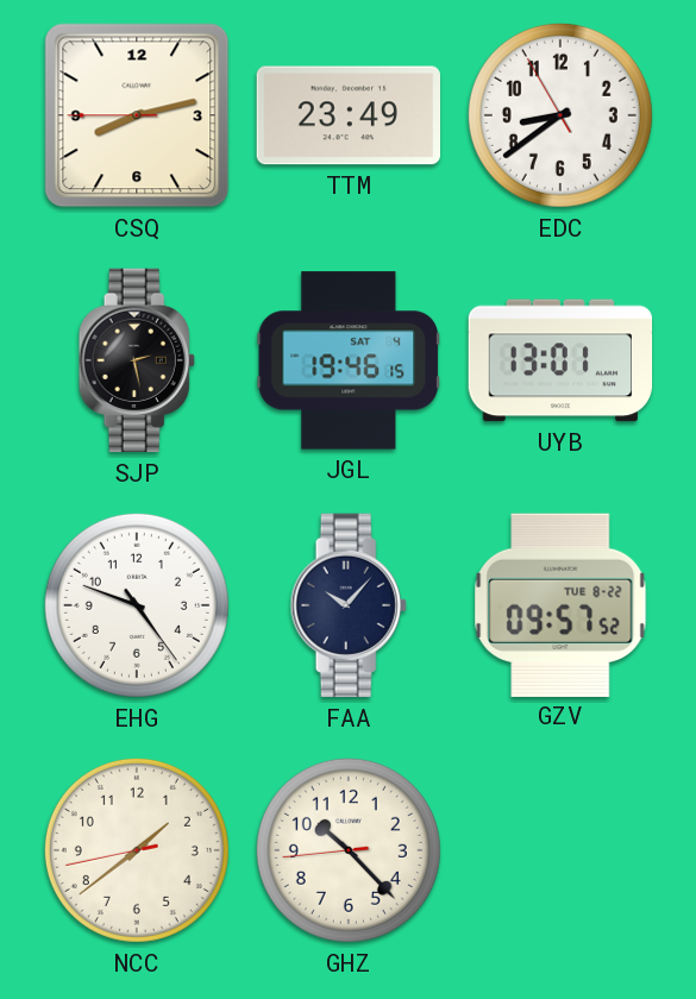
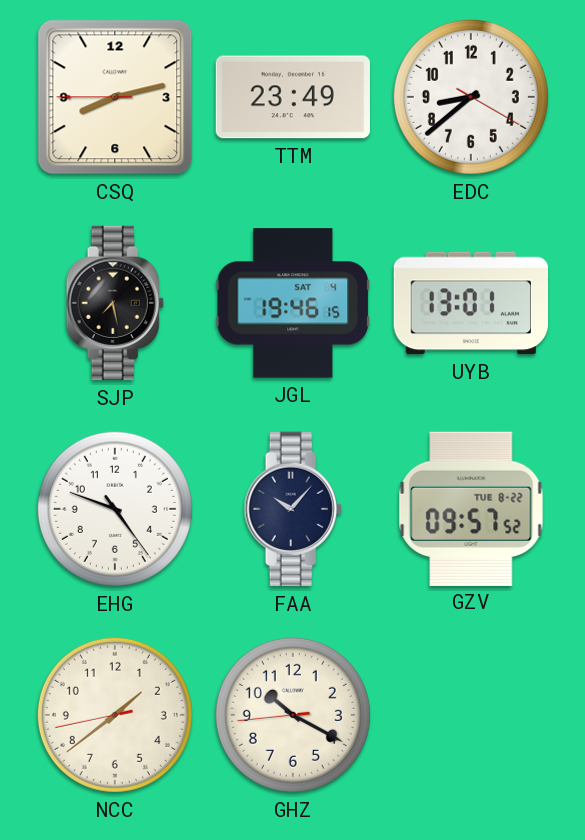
EDC: 8:38:55 -> 8:38:20
SJP: 2:28 -> 7:28
GHZ: 10:22 -> 10:19
